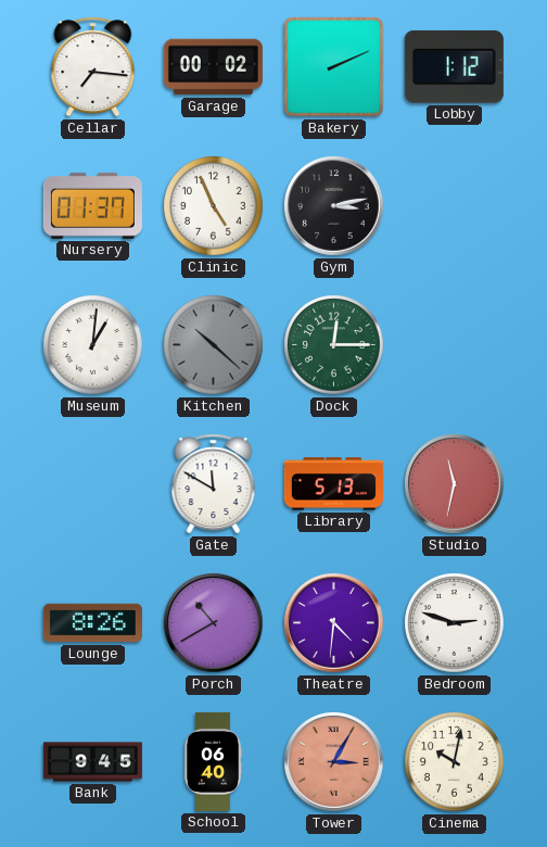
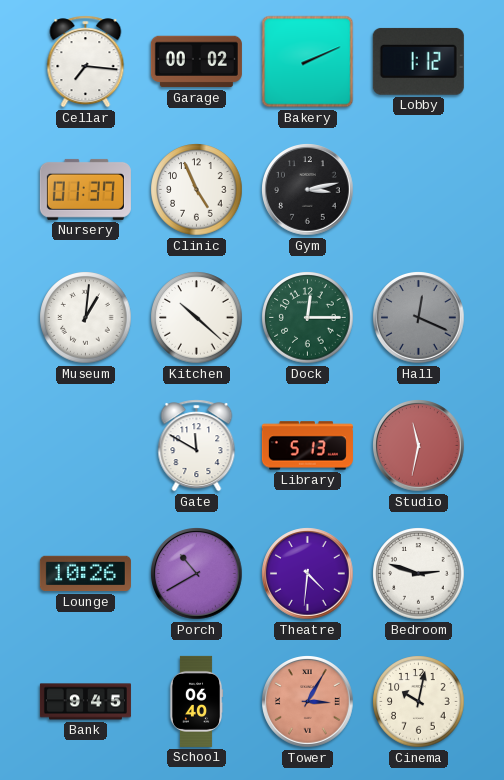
Kitchen dial: grey -> white
Hall: none -> 12:19
Lounge: 8:26 -> 10:26
